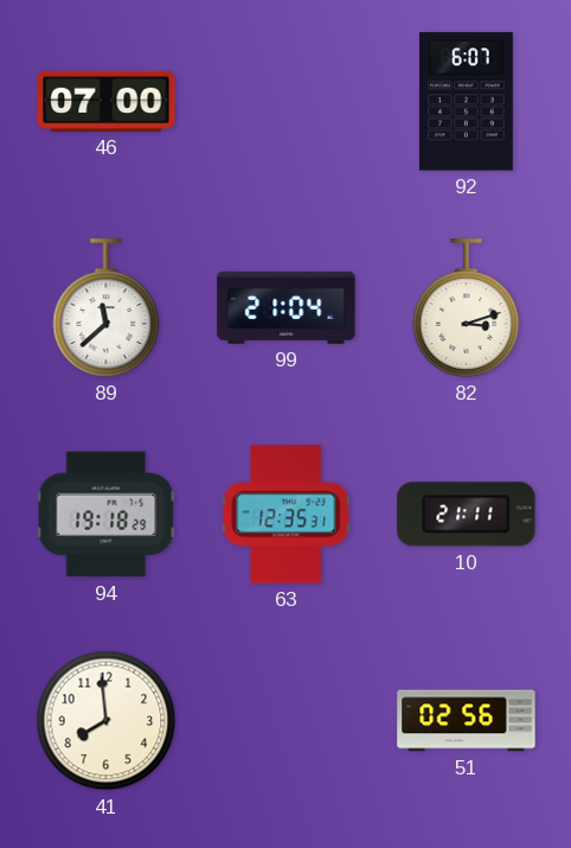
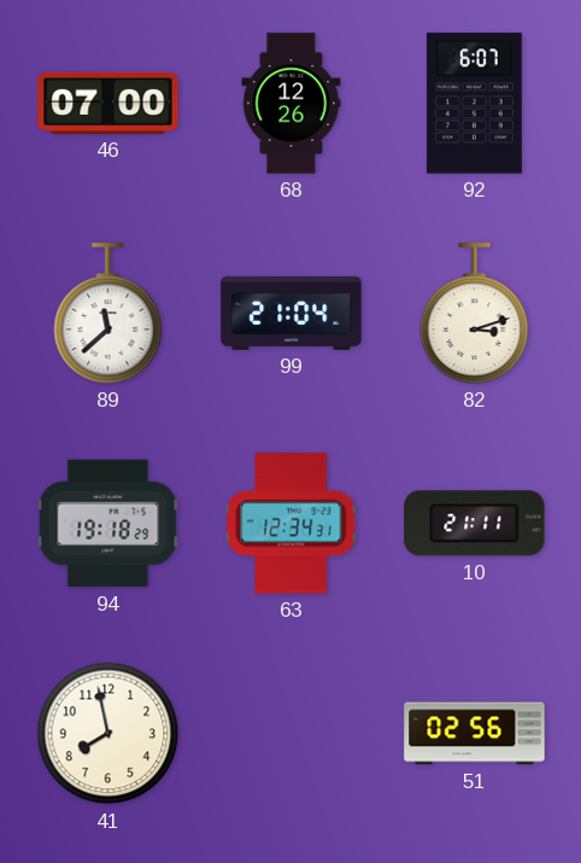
68: none -> 12:26
63: 12:35 -> 12:34
41: 7:59 -> 7:58
